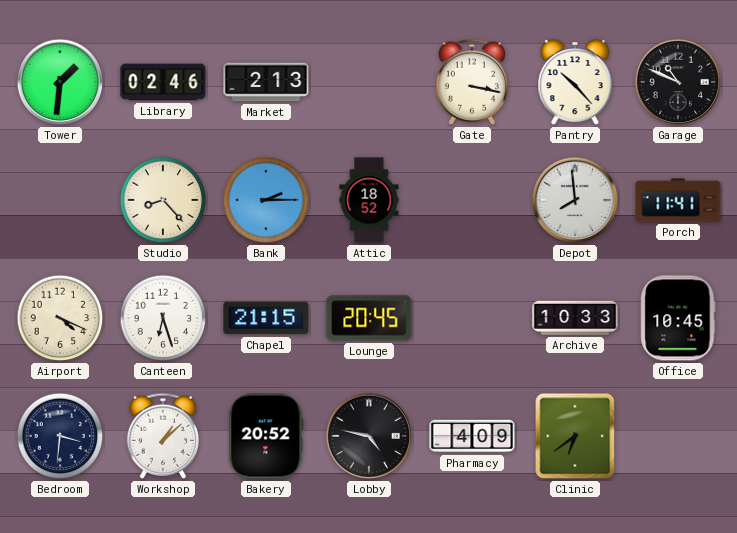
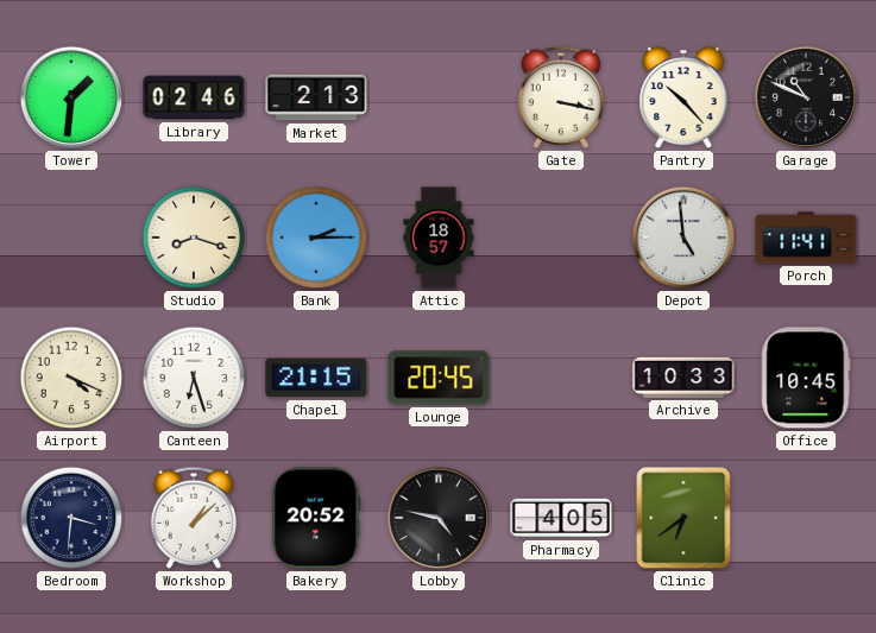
Studio: 8:23 -> 8:18
Attic: 18:52 -> 18:57
Depot: 7:59 -> 4:59
Pharmacy: 4:09 -> 4:05
